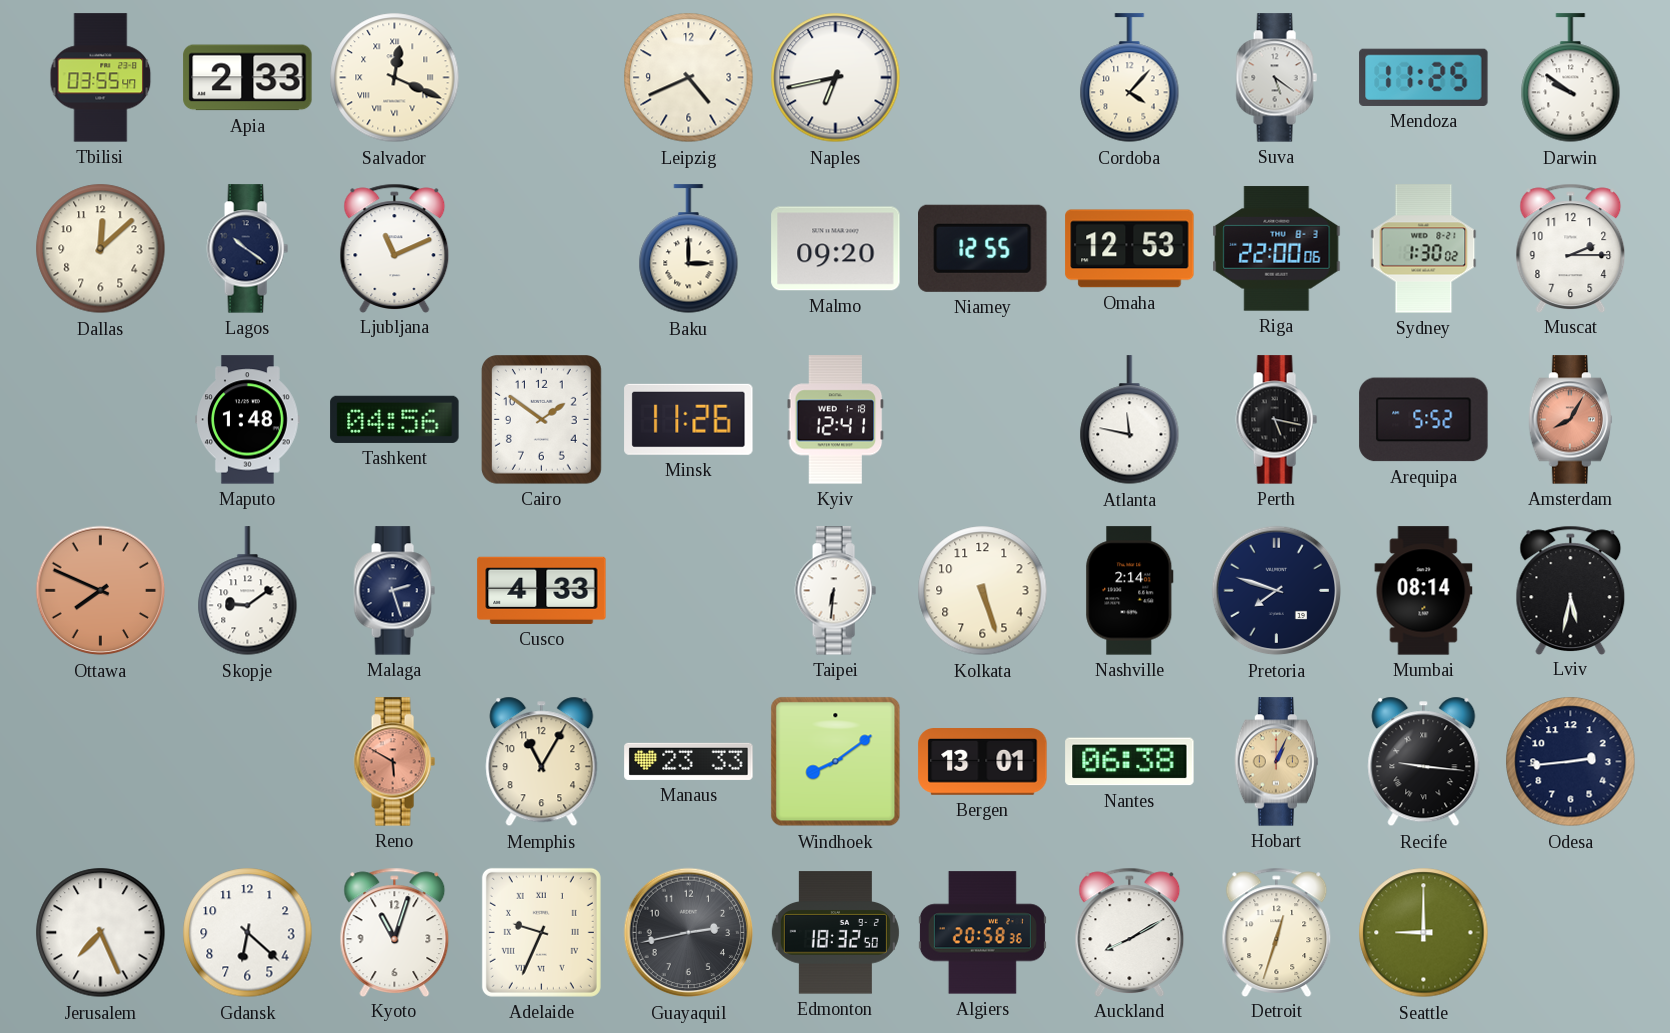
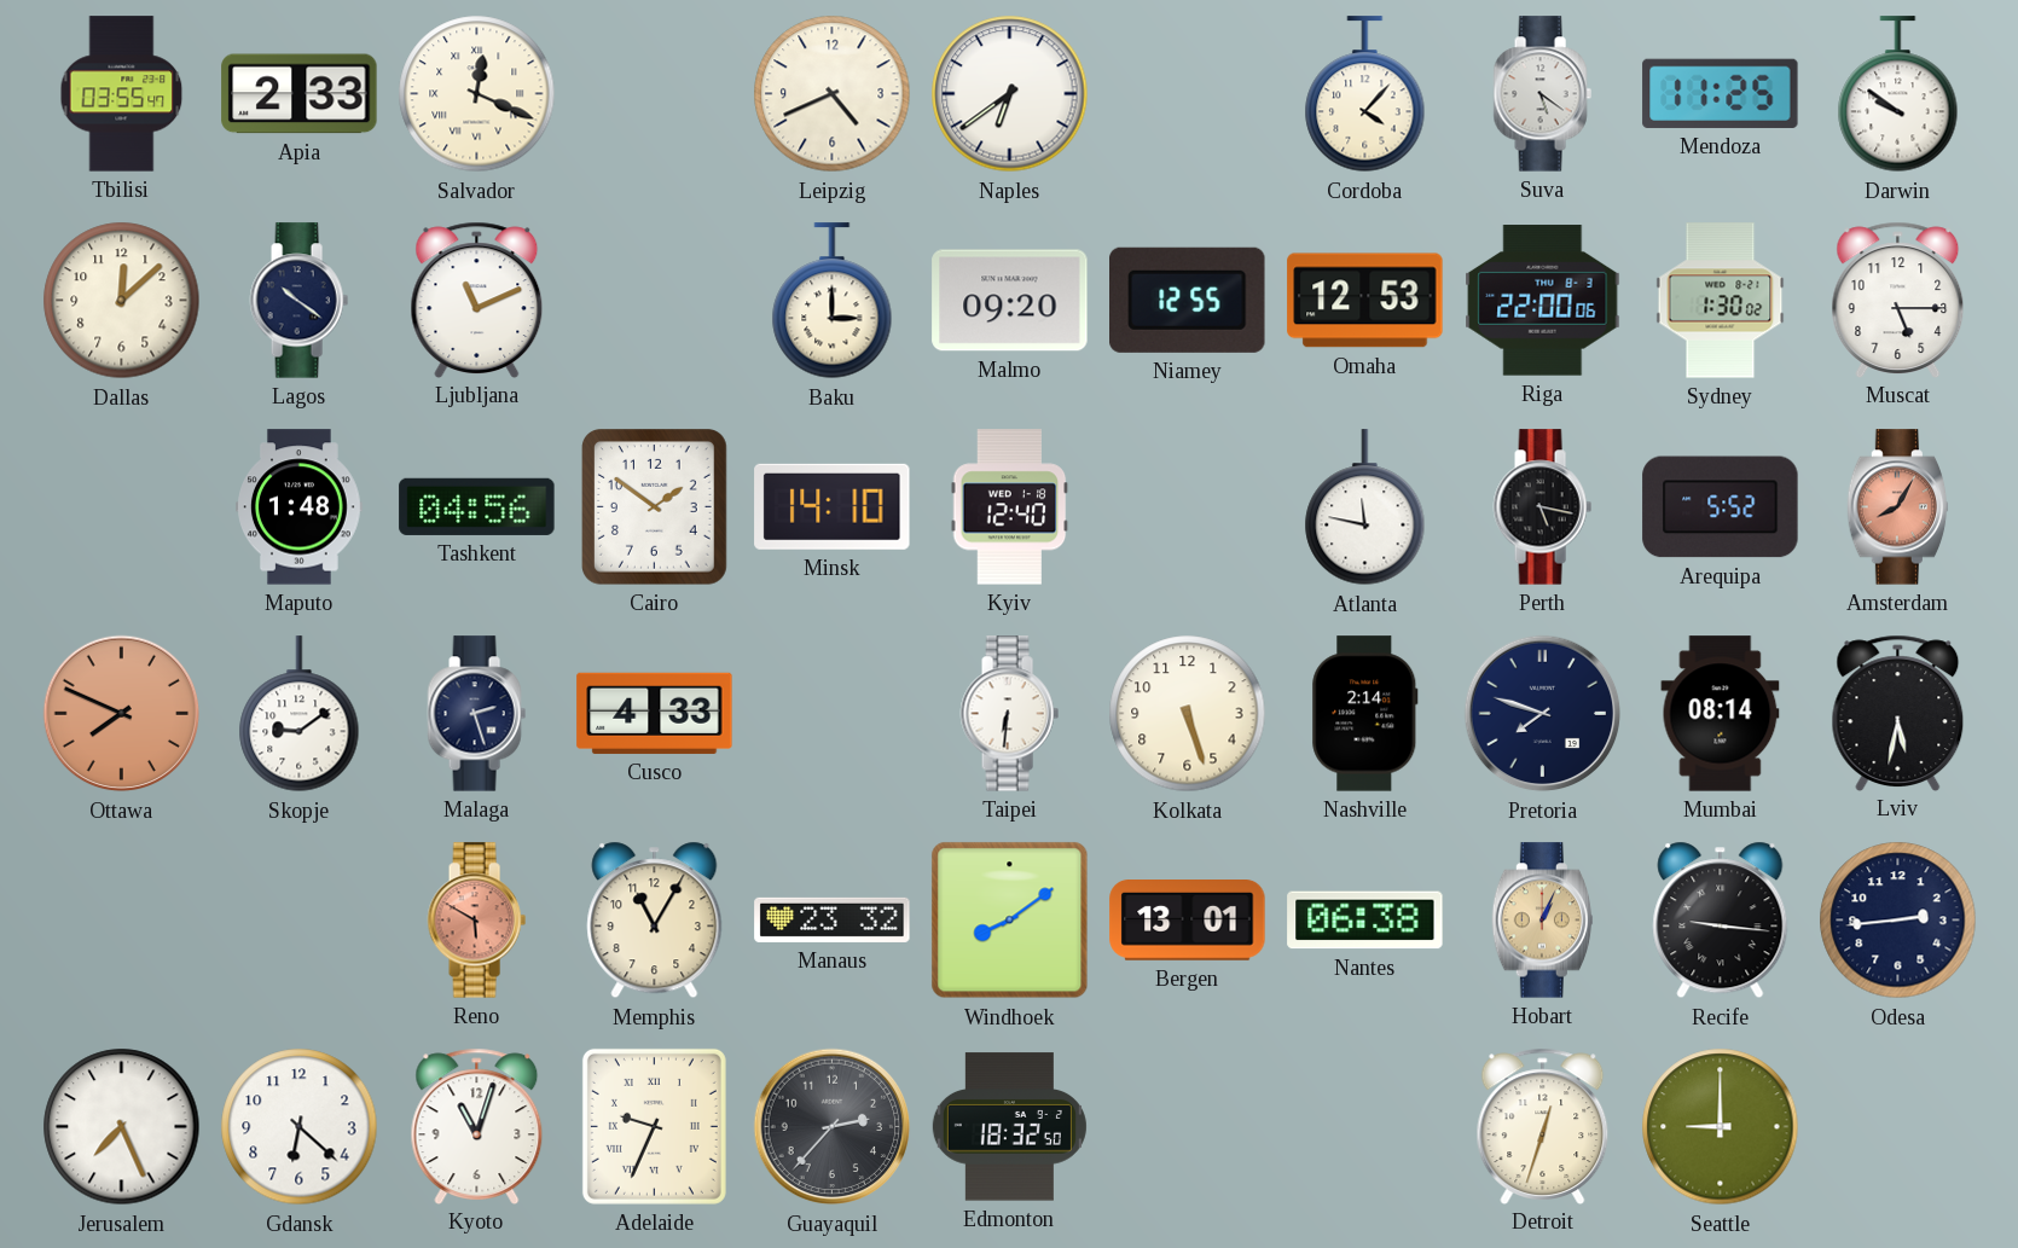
Naples: 6:43 -> 6:39
Muscat: 2:15 -> 5:15
Minsk: 11:26 -> 14:10
Kyiv: 12:41 -> 12:40
Manaus: 23:33 -> 23:32
Guayaquil: 2:43 -> 2:37
Algiers: 20:58 -> none
Auckland: 8:10 -> none
